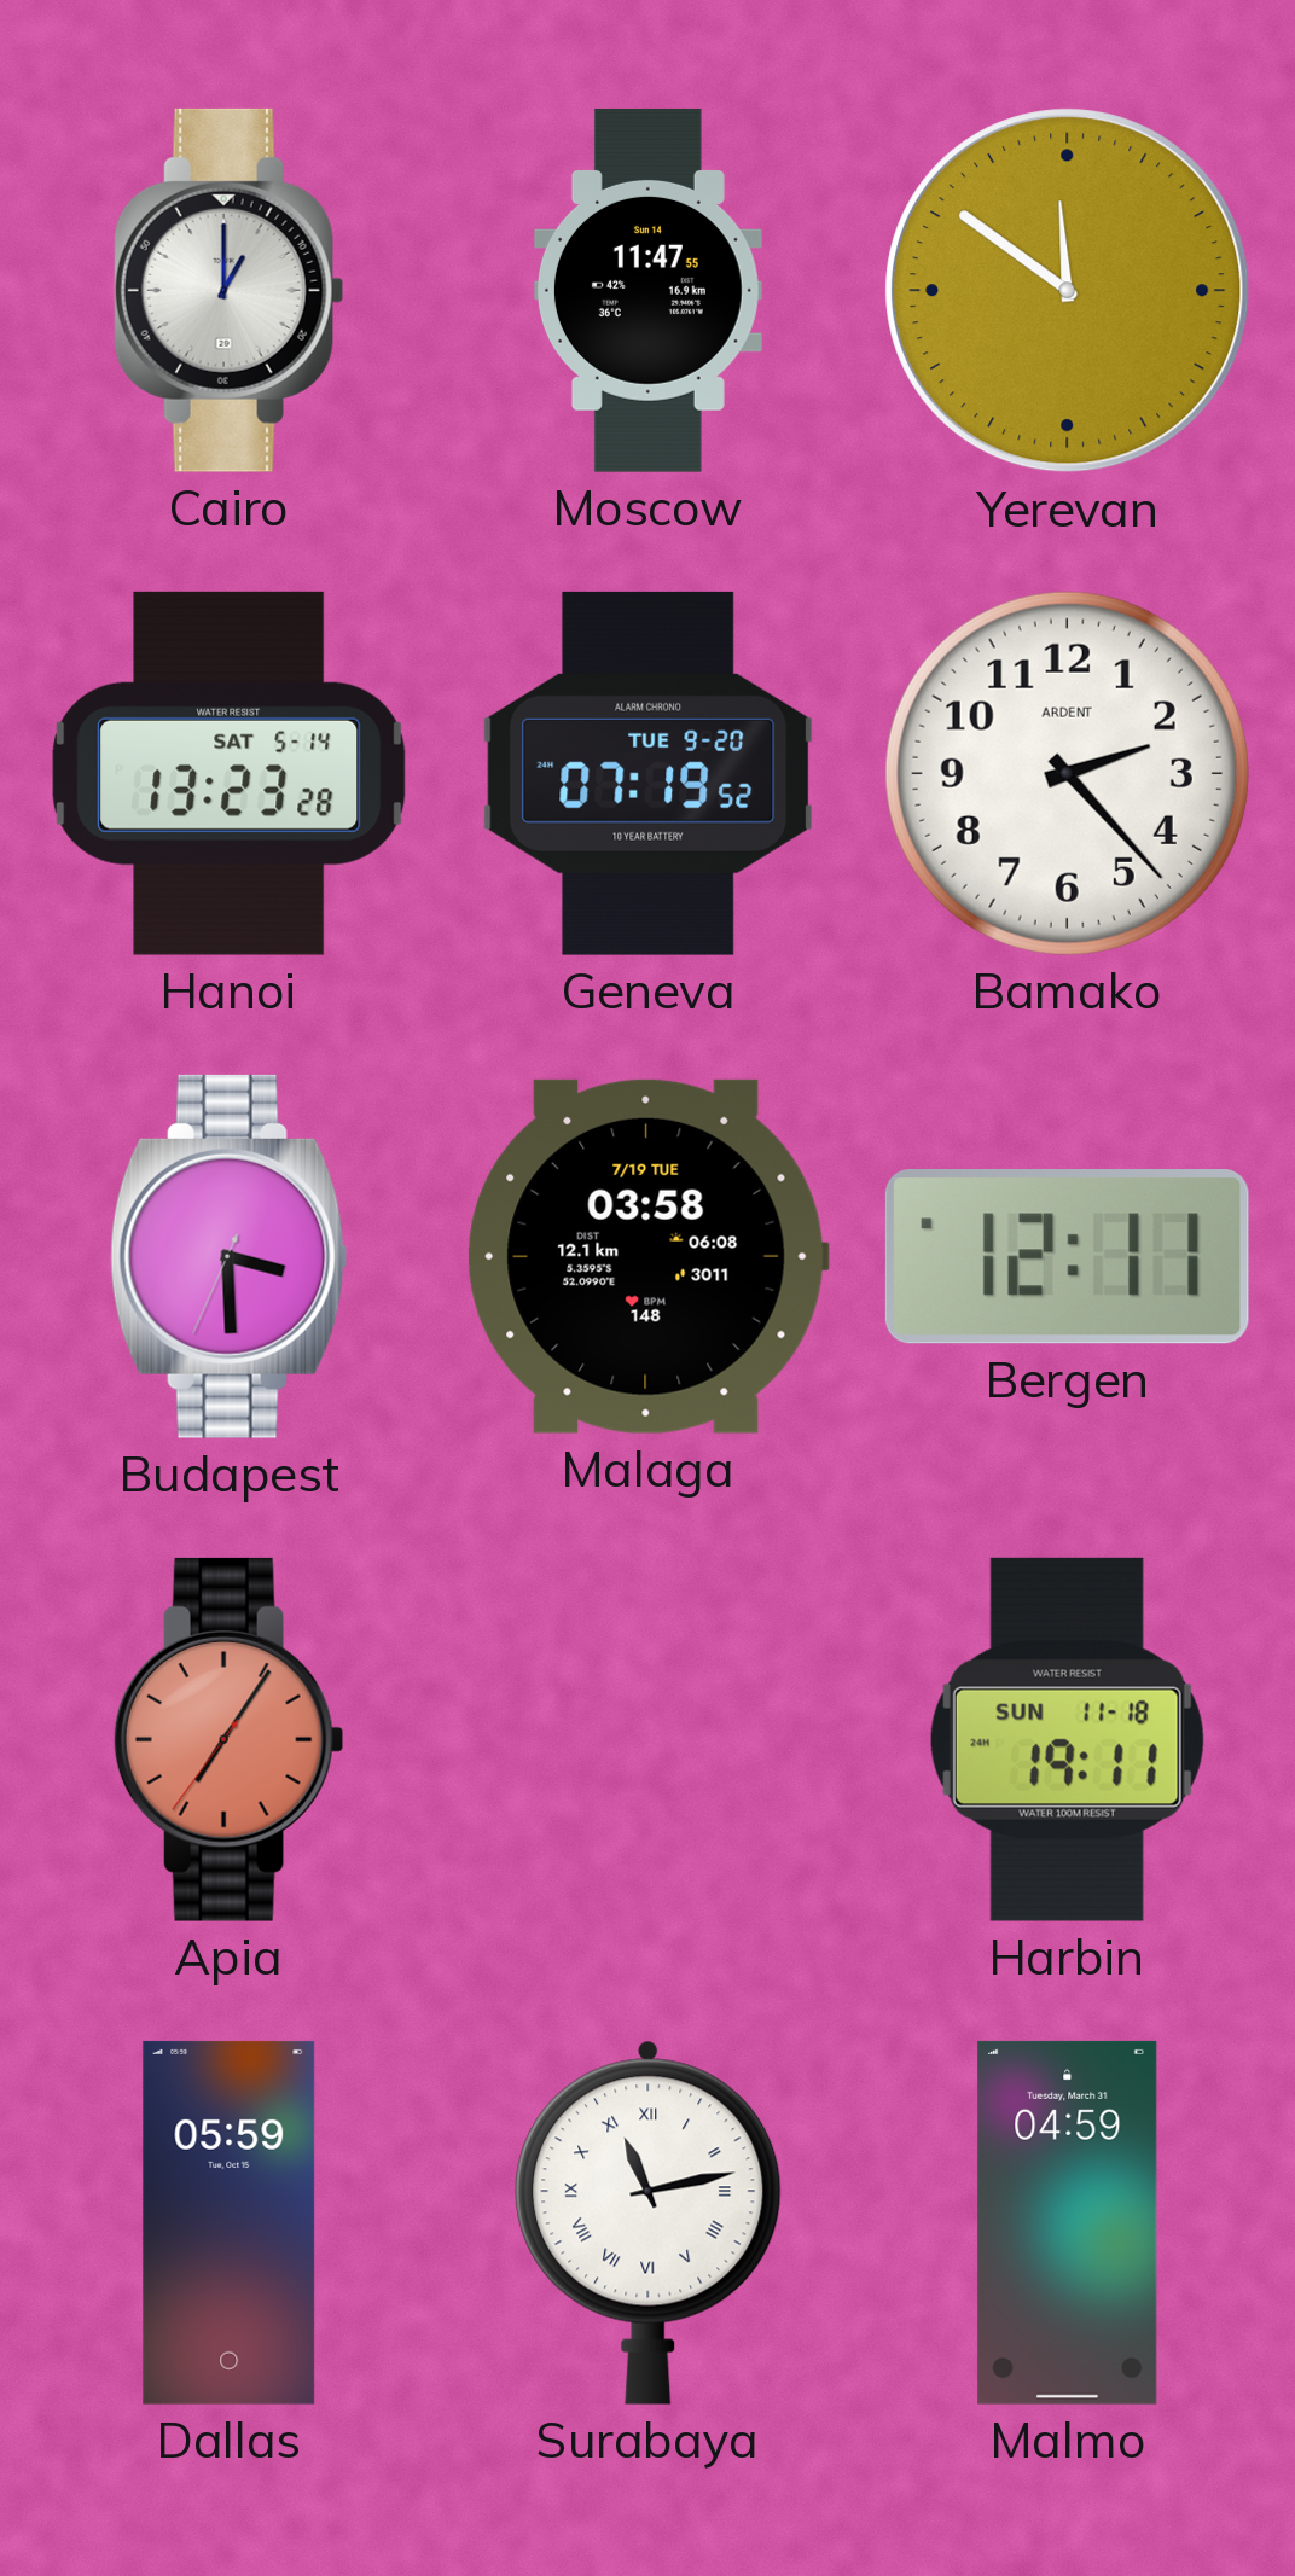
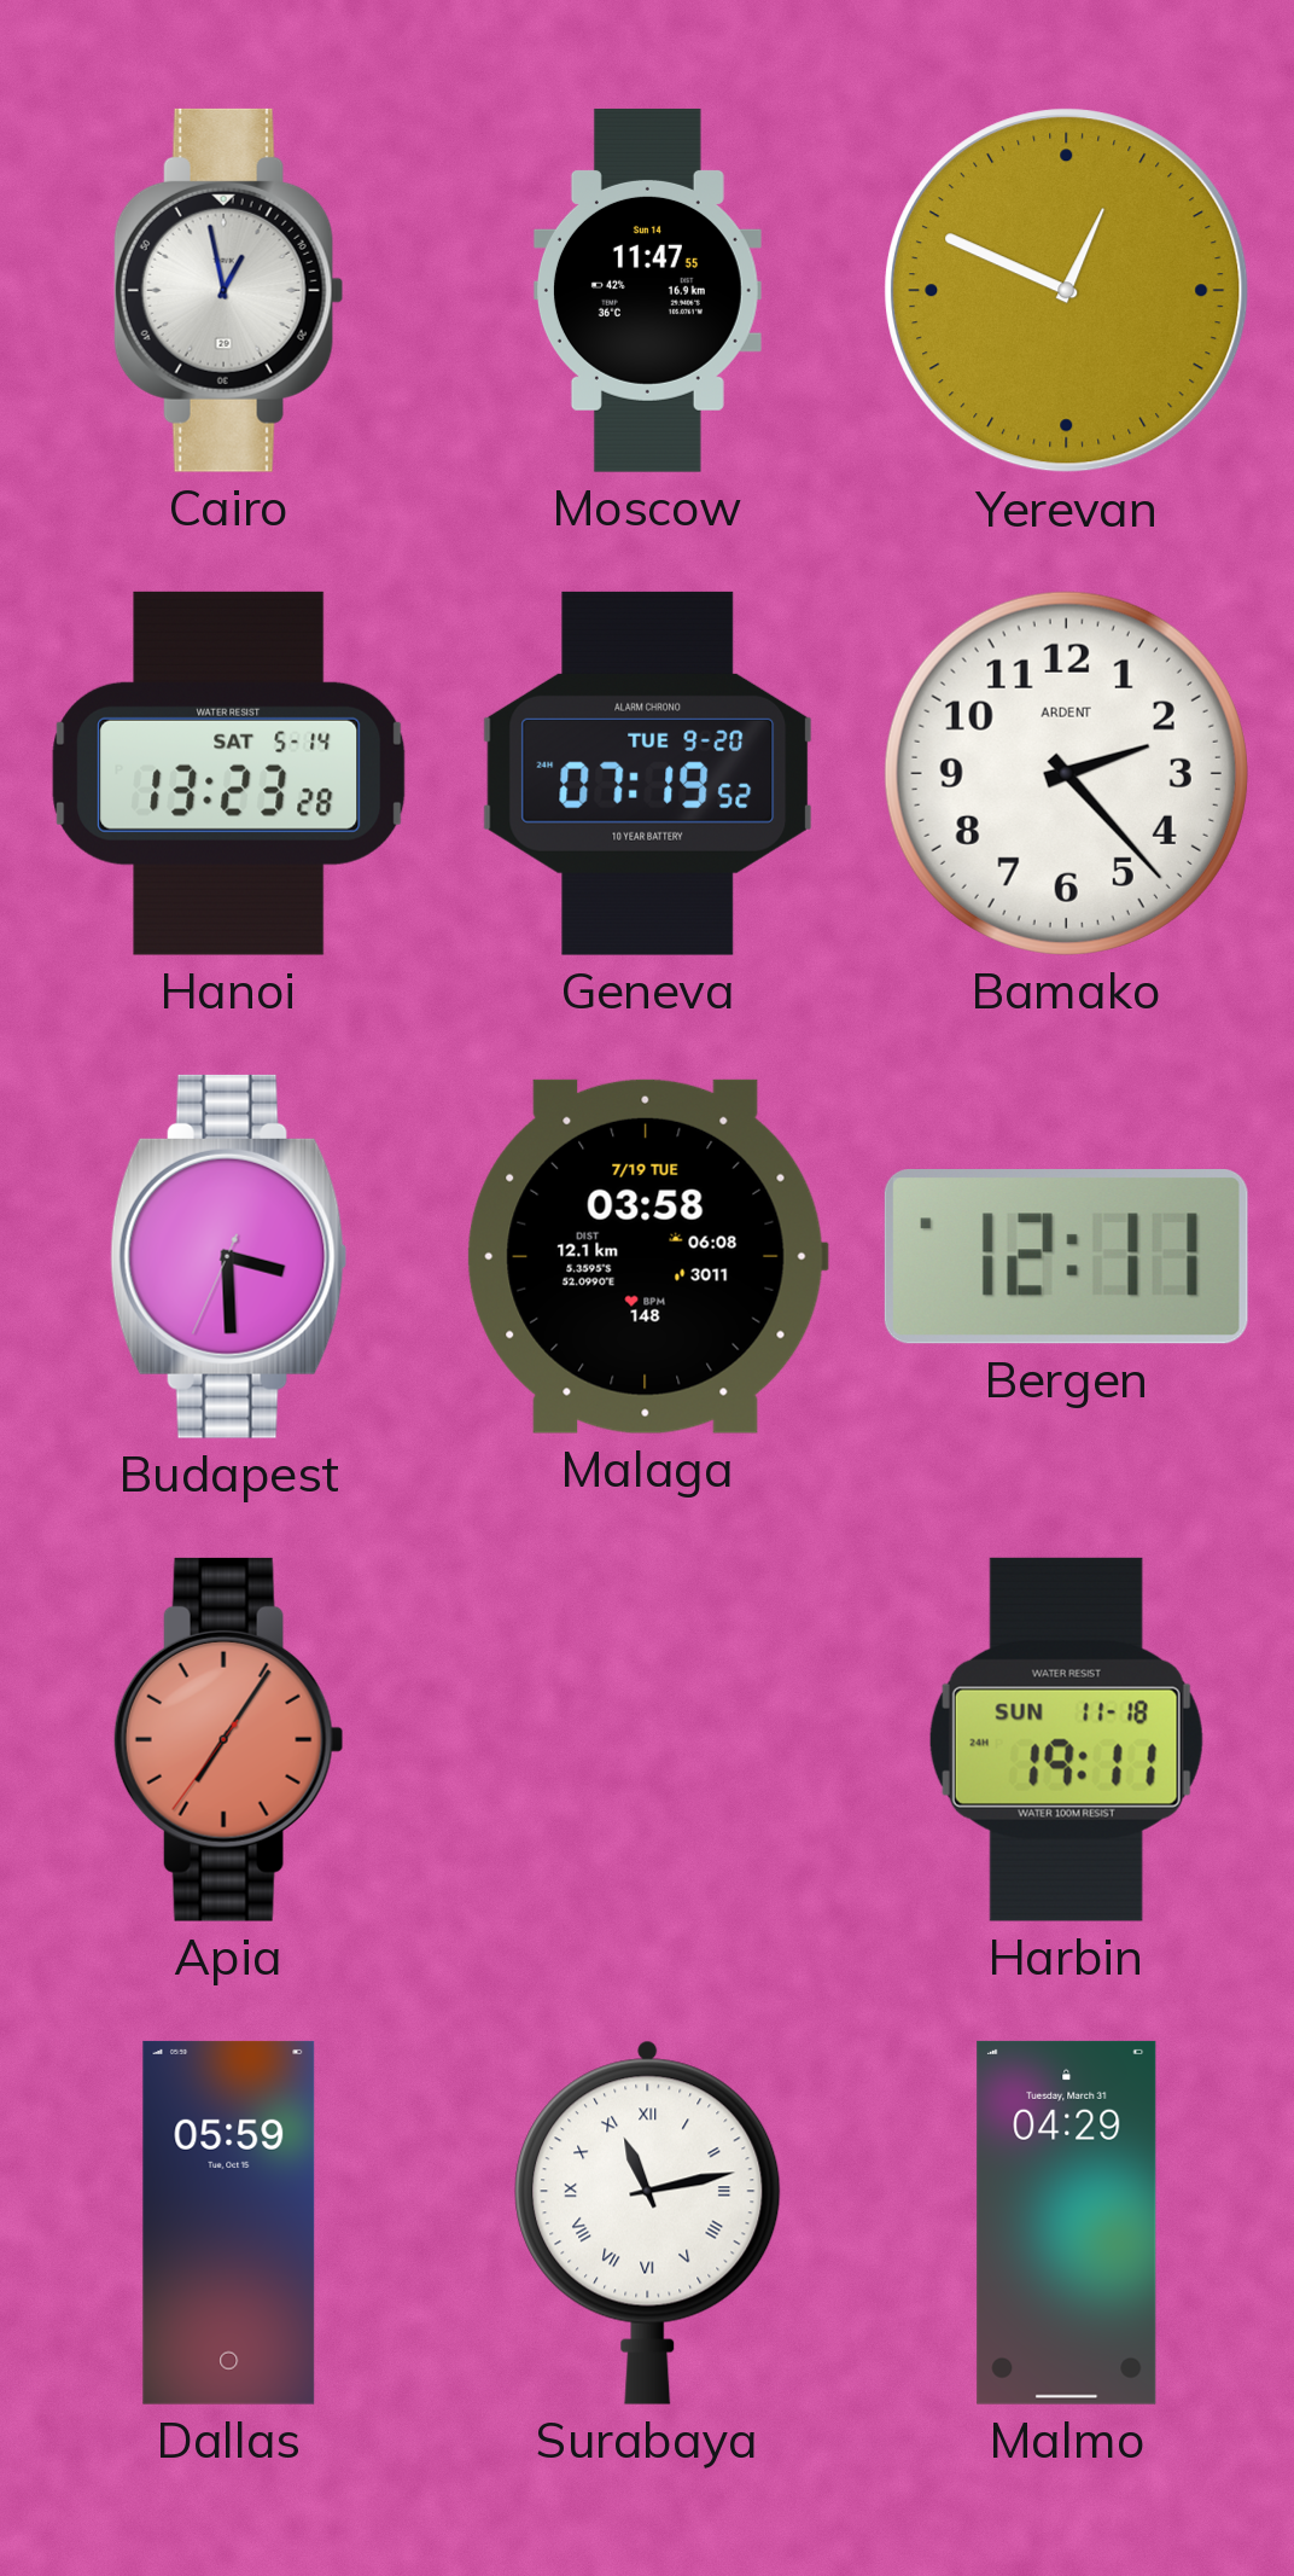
Cairo: 1:00 -> 12:58
Yerevan: 11:51 -> 12:49
Malmo: 04:59 -> 04:29
